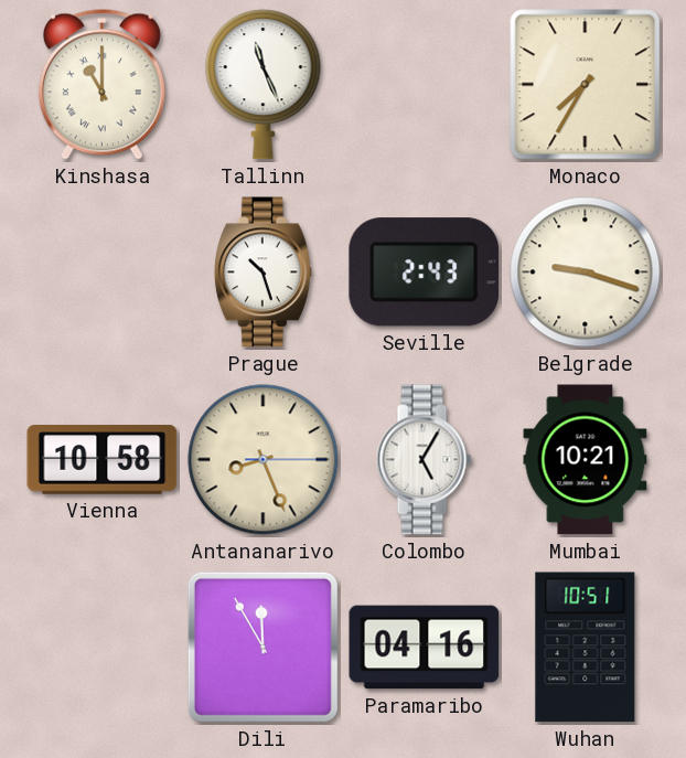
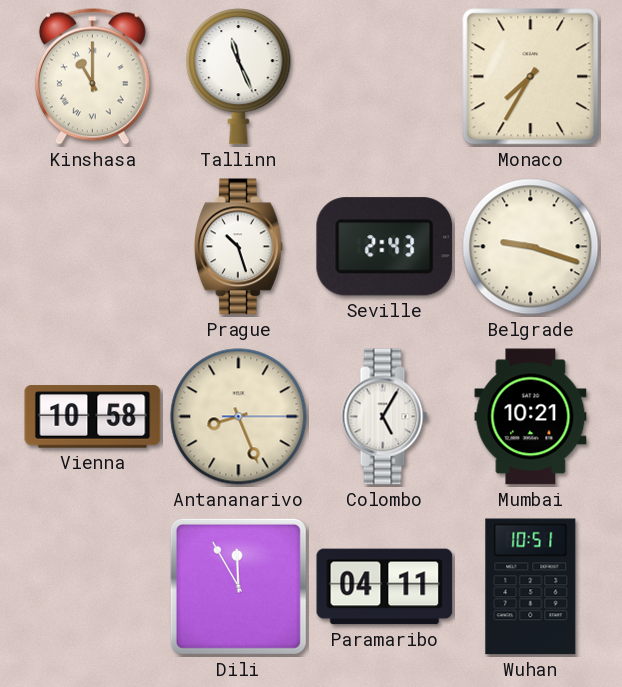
Paramaribo: 04:16 -> 04:11
